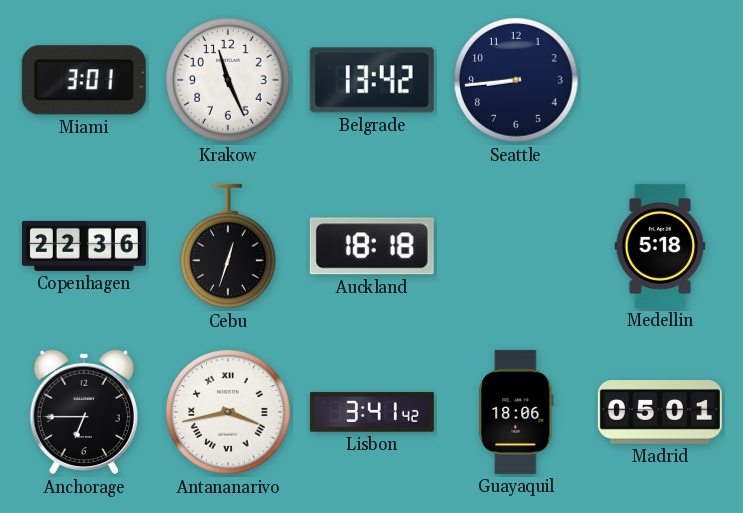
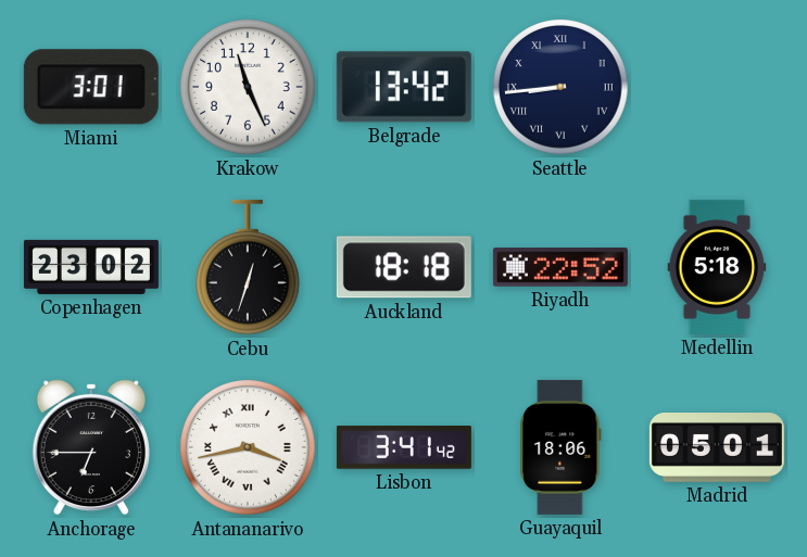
Seattle numerals: Arabic -> Roman
Copenhagen: 22:36 -> 23:02
Riyadh: none -> 22:52
